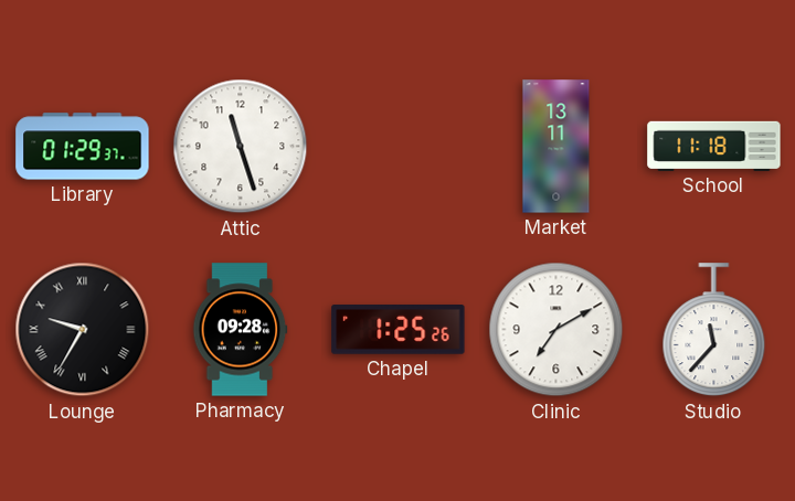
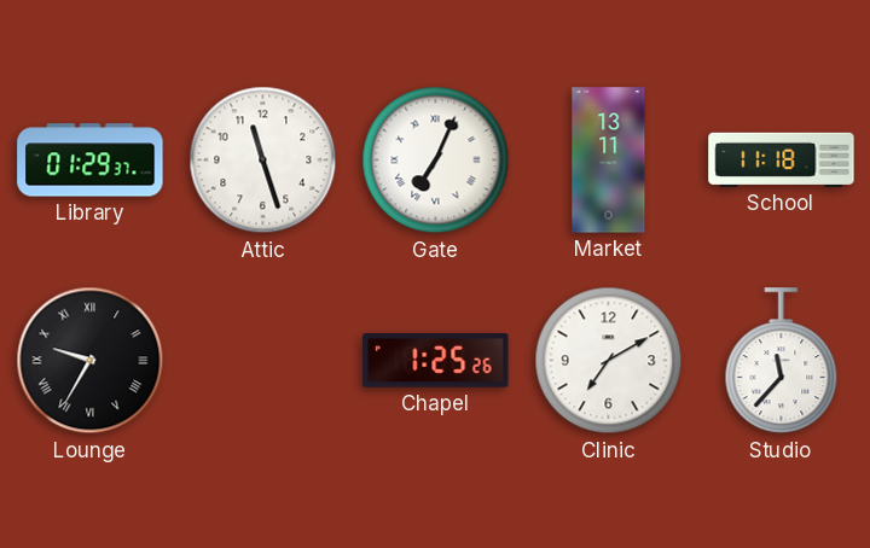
Gate: none -> 7:04
Pharmacy: 09:28 -> none
